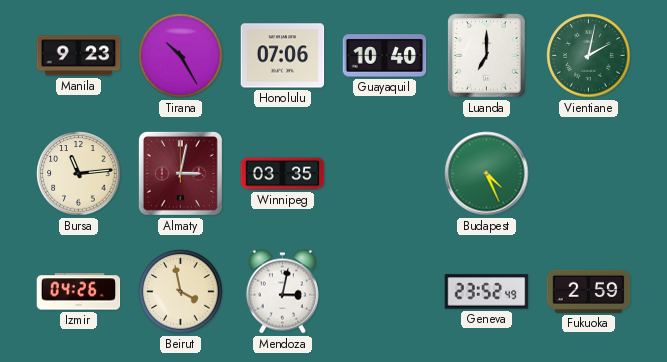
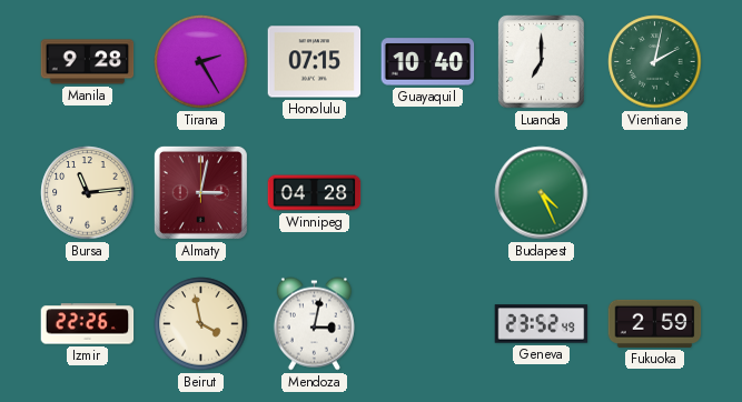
Manila: 9:23 -> 9:28
Tirana: 10:25 -> 2:25
Honolulu: 07:06 -> 07:15
Winnipeg: 03:35 -> 04:28
Izmir: 04:26 -> 22:26
